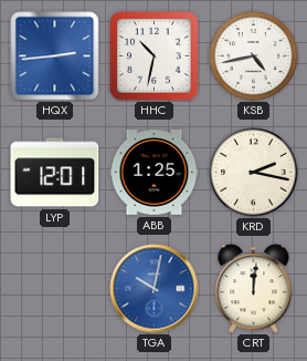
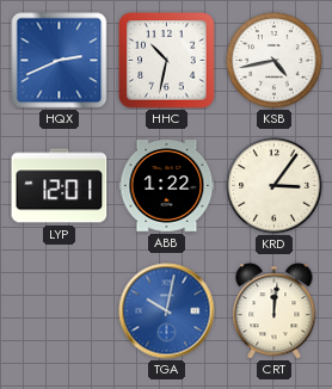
HQX: 2:44 -> 2:41
ABB: 1:25 -> 1:22
KRD: 2:17 -> 3:06
